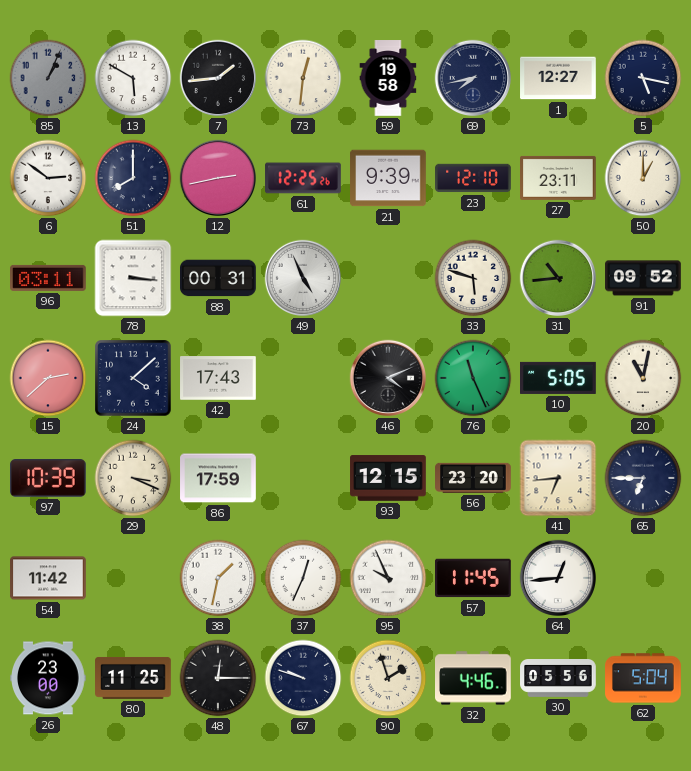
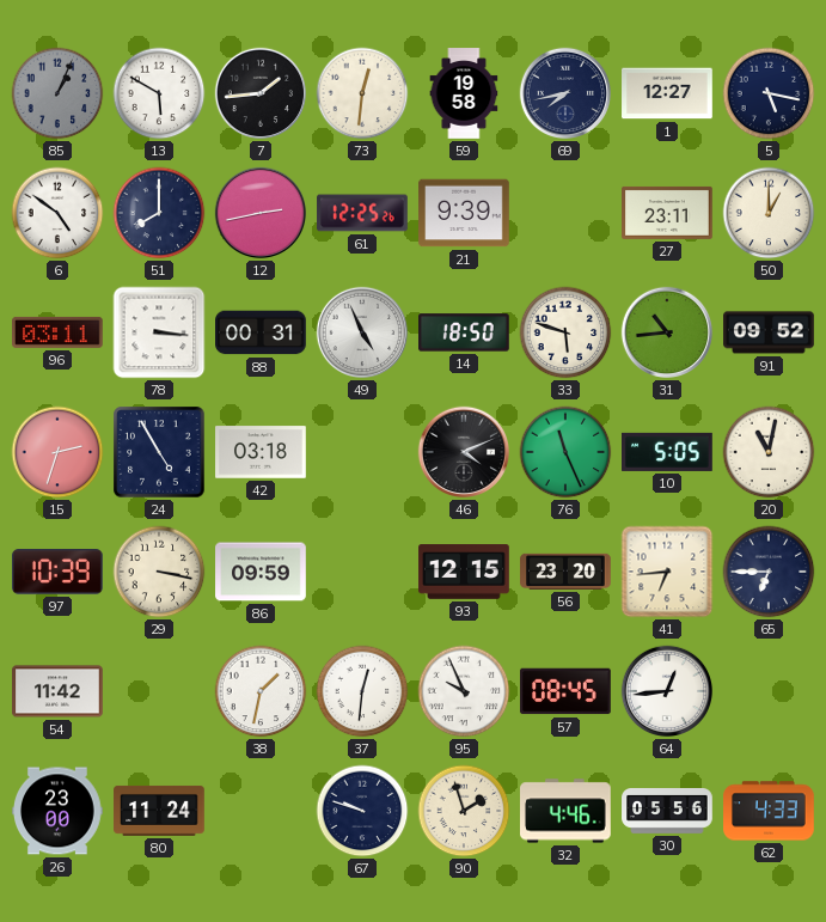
6: 2:51 -> 4:51
23: 12:10 -> none
14: none -> 18:50
15: 2:38 -> 2:33
24: 4:08 -> 4:55
42: 17:43 -> 03:18
29: 3:19 -> 3:17
86: 17:59 -> 09:59
37: 12:34 -> 12:31
57: 11:45 -> 08:45
80: 11:25 -> 11:24
48: 12:15 -> none
62: 5:04 -> 4:33
